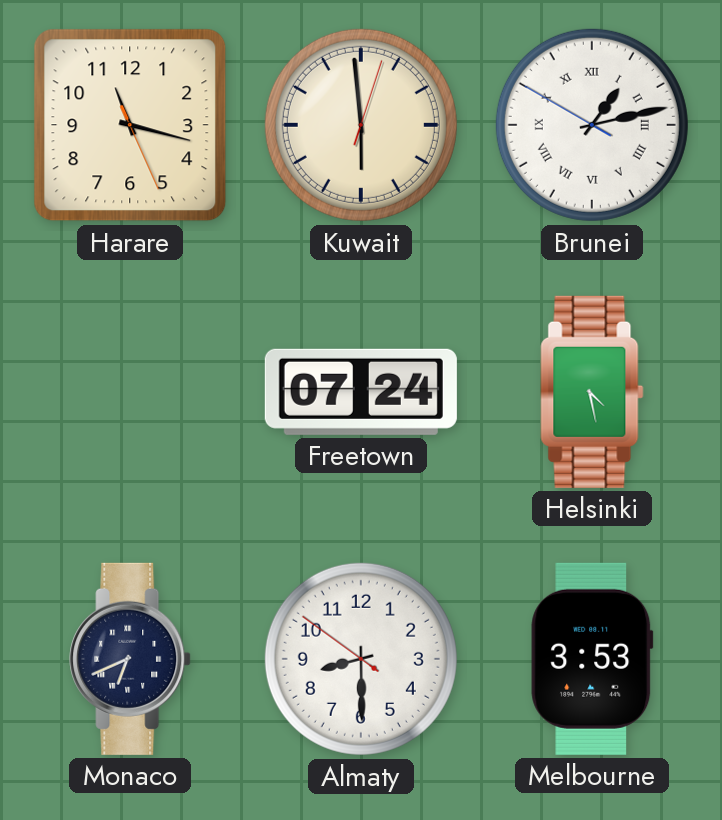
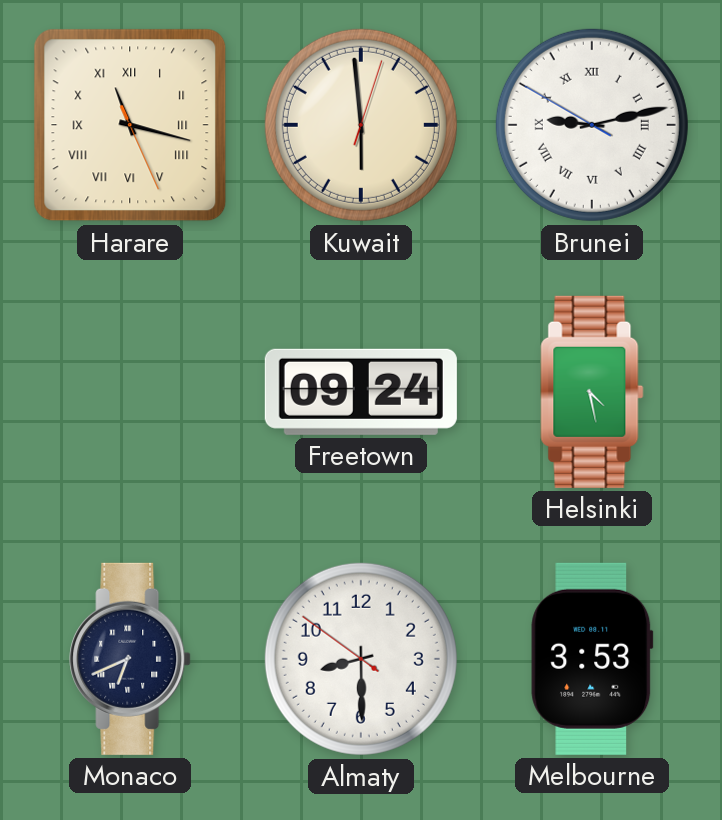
Harare numerals: Arabic -> Roman
Brunei: 1:12 -> 9:12
Freetown: 07:24 -> 09:24
